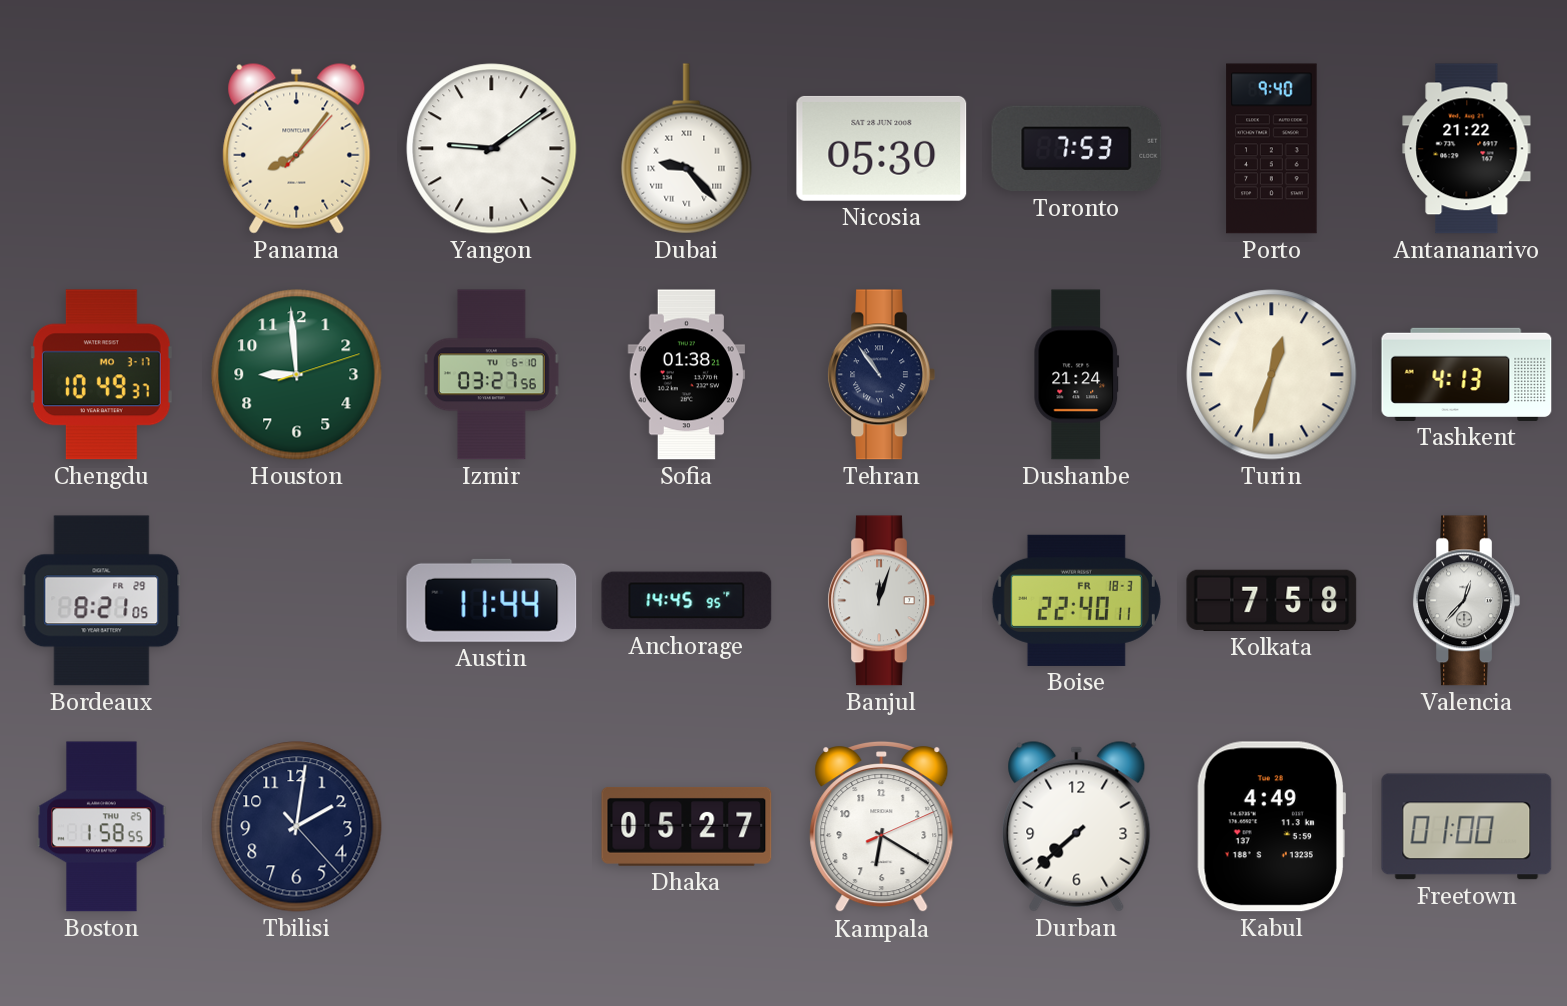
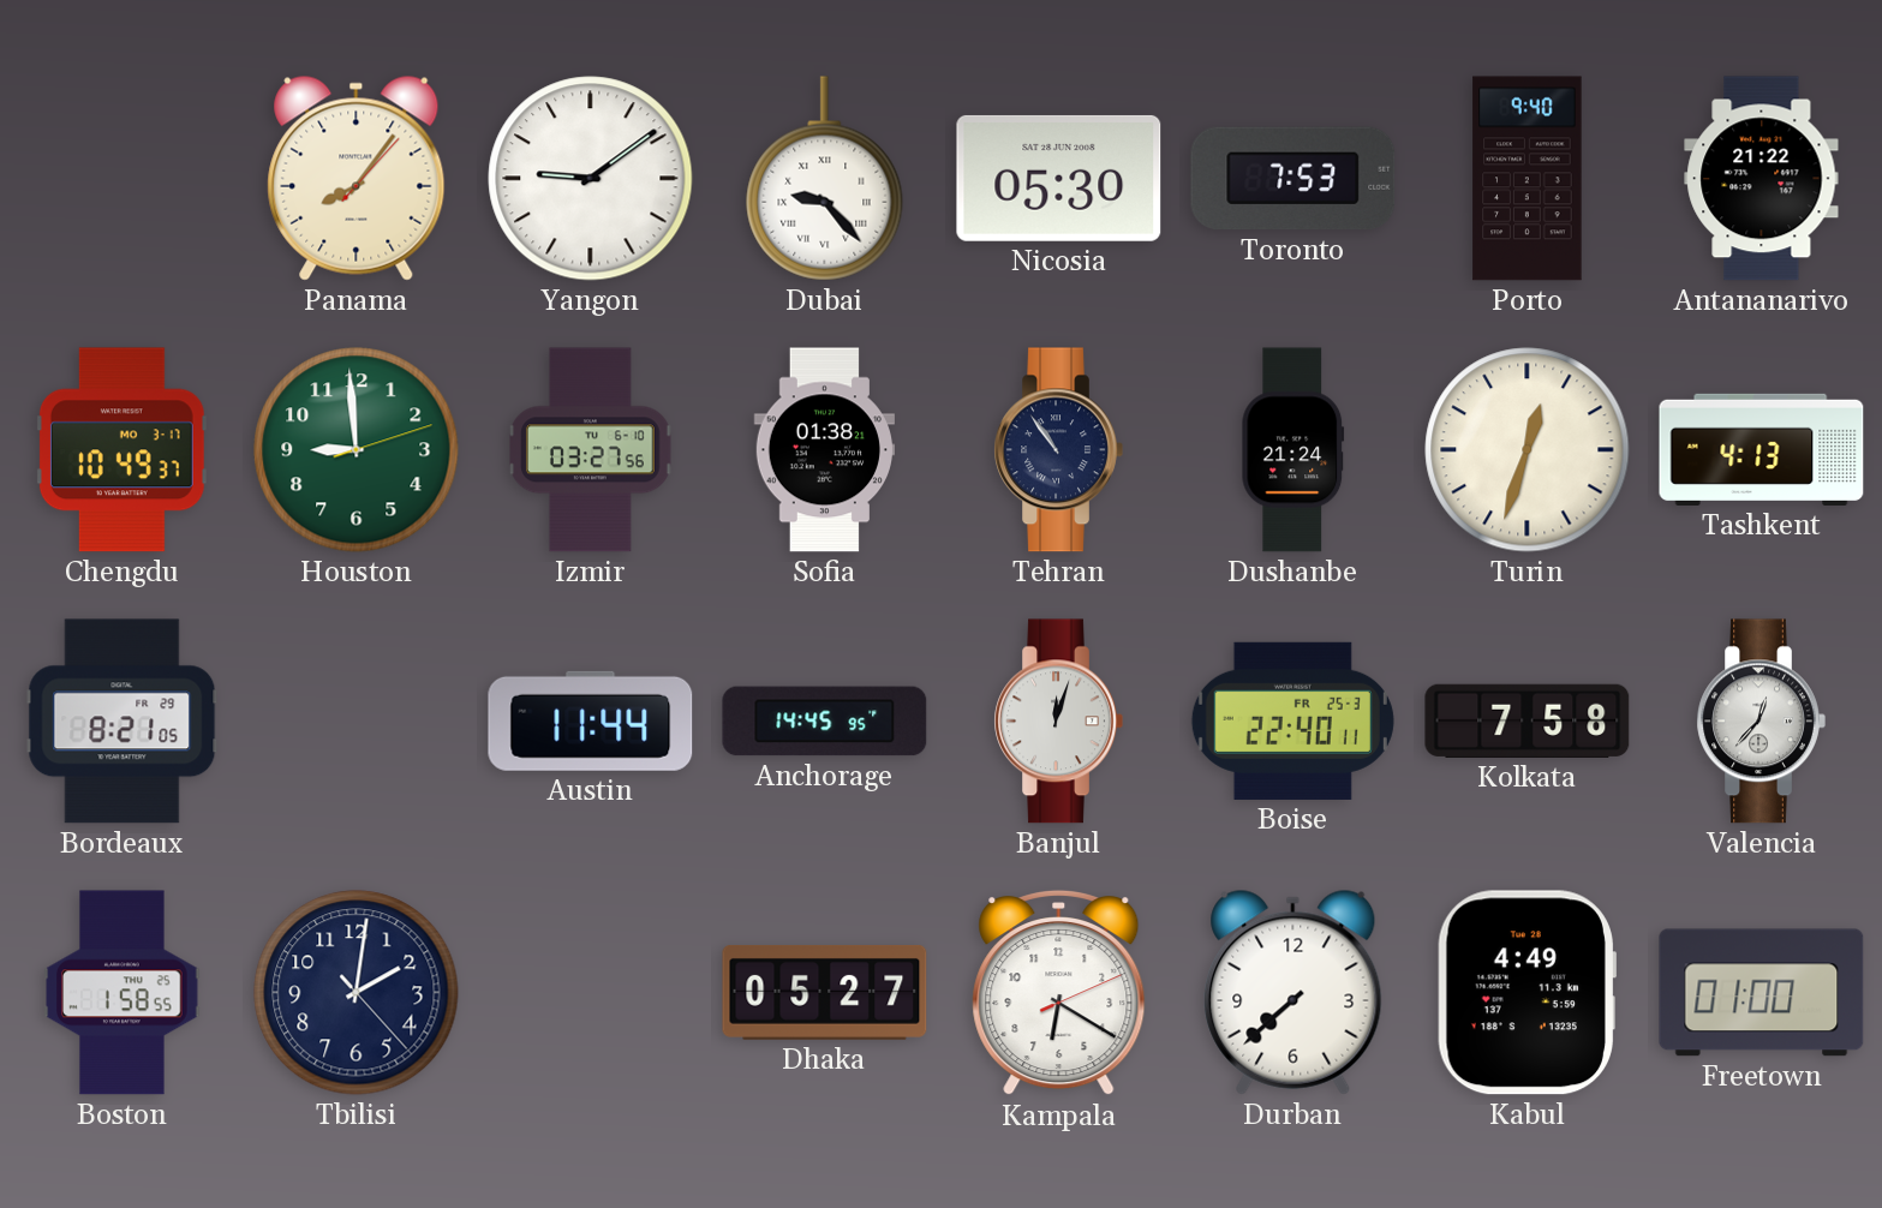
Boise date: FR 18-3 -> FR 25-3
